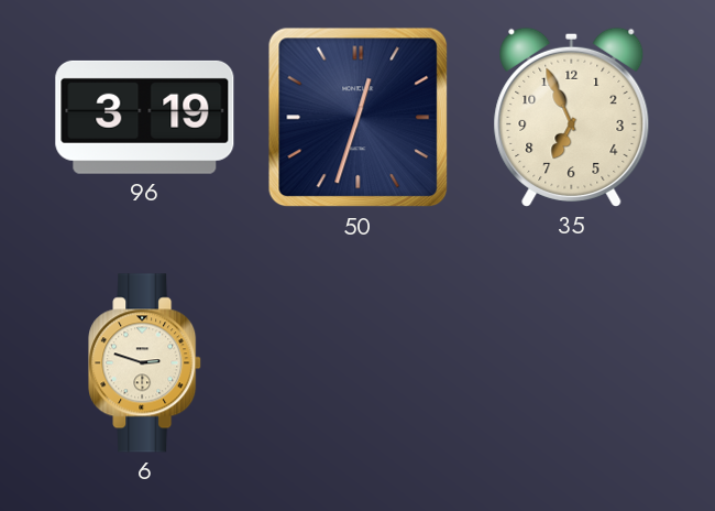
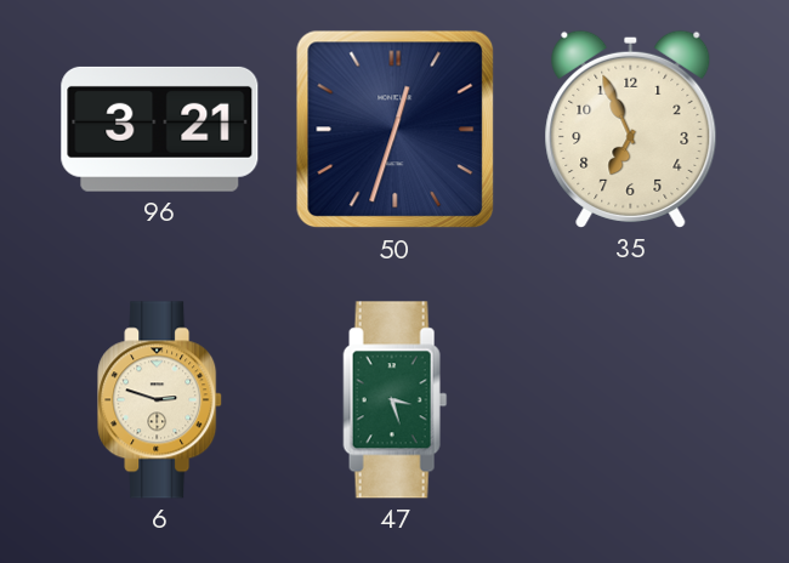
96: 3:19 -> 3:21
47: none -> 3:27
